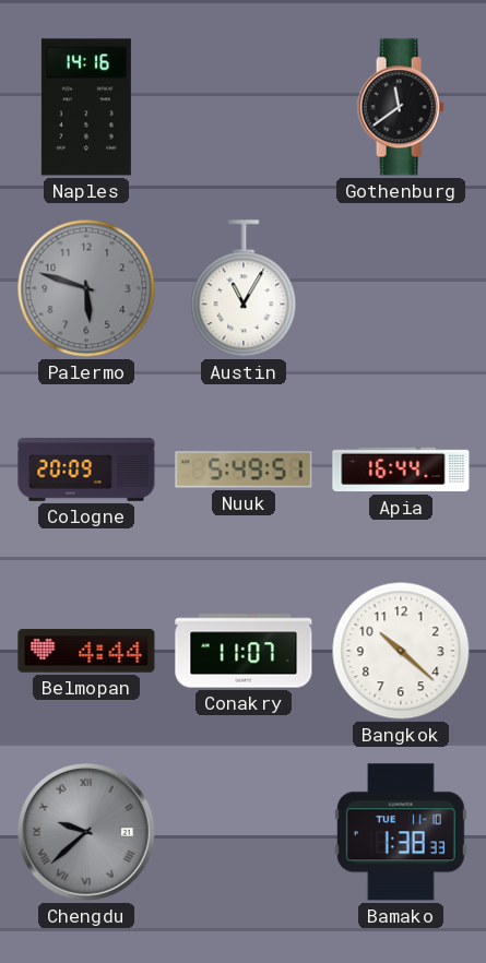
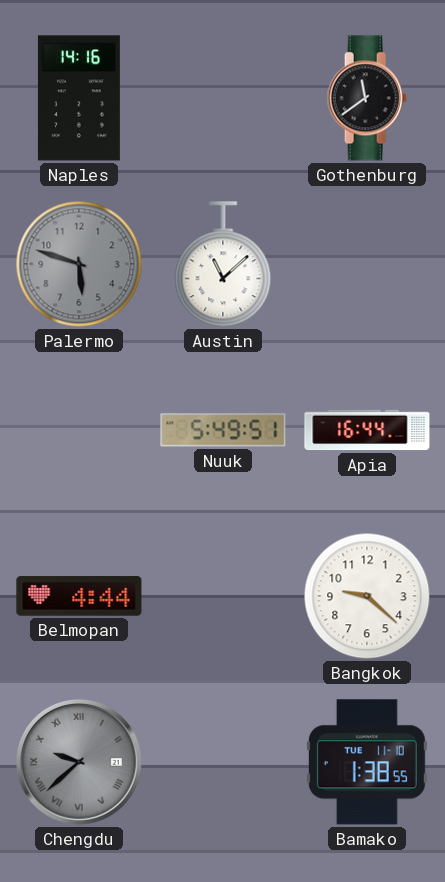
Austin: 11:05 -> 11:08
Cologne: 20:09 -> none
Conakry: 11:07 -> none
Bangkok: 10:22 -> 9:22
Bamako: 1:38:33 -> 1:38:55
